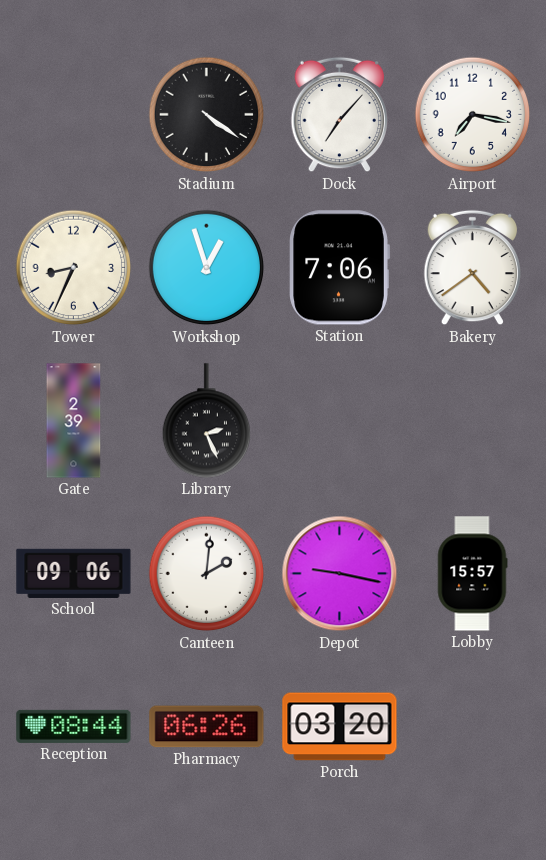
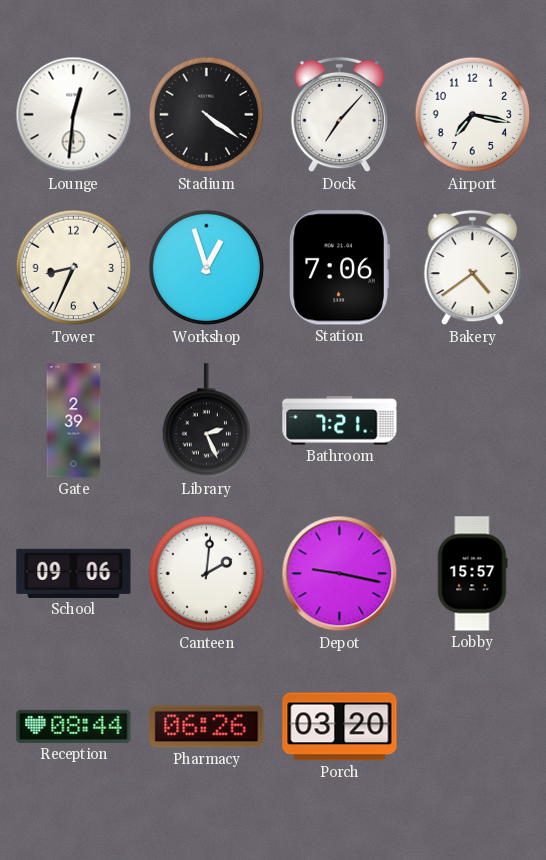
Lounge: none -> 12:31
Bathroom: none -> 7:21
